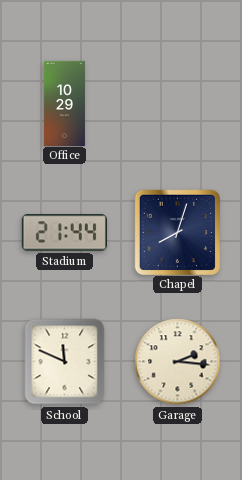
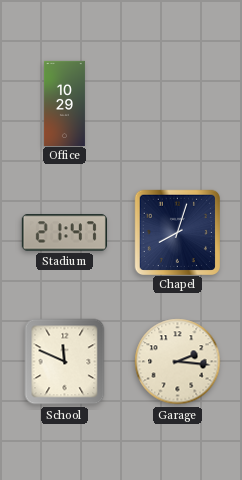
Stadium: 21:44 -> 21:47
